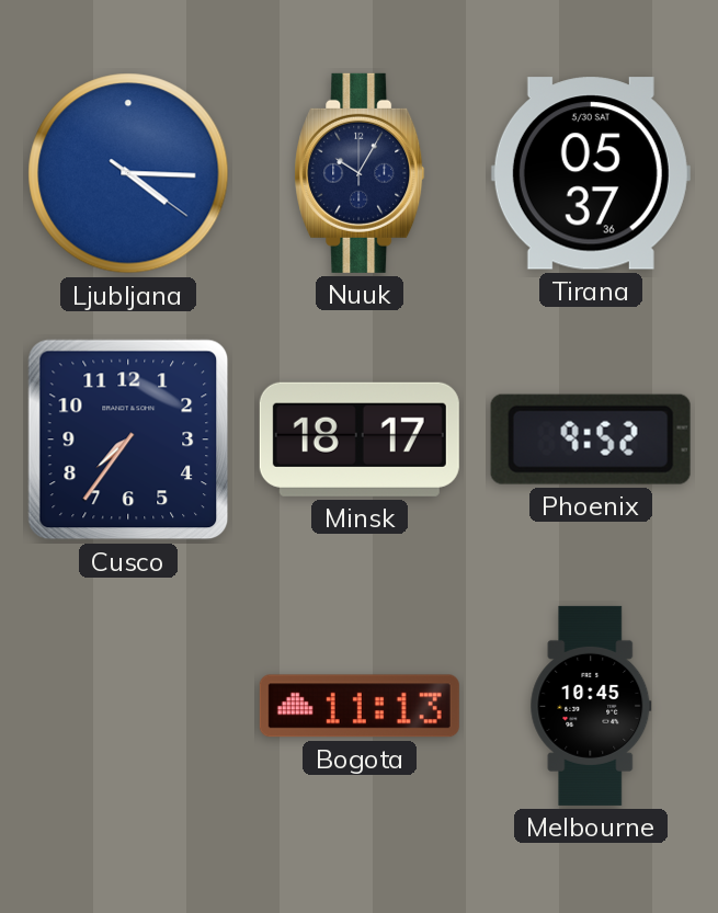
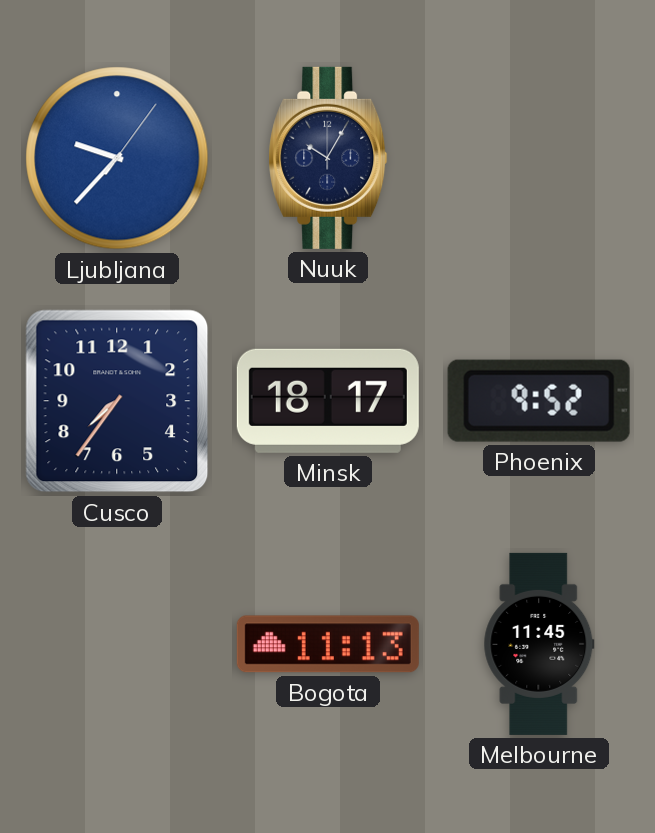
Ljubljana: 4:15 -> 9:37
Tirana: 05:37 -> none
Melbourne: 10:45 -> 11:45
